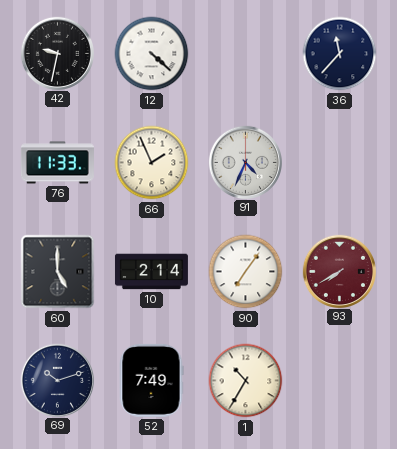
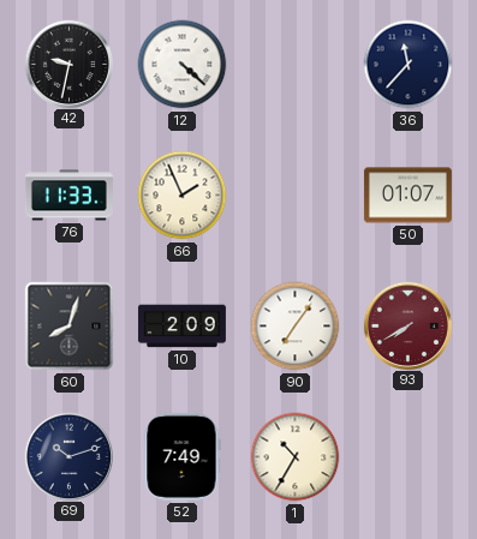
91: 4:34 -> none
50: none -> 01:07
60: 5:00 -> 8:03
10: 2:14 -> 2:09
